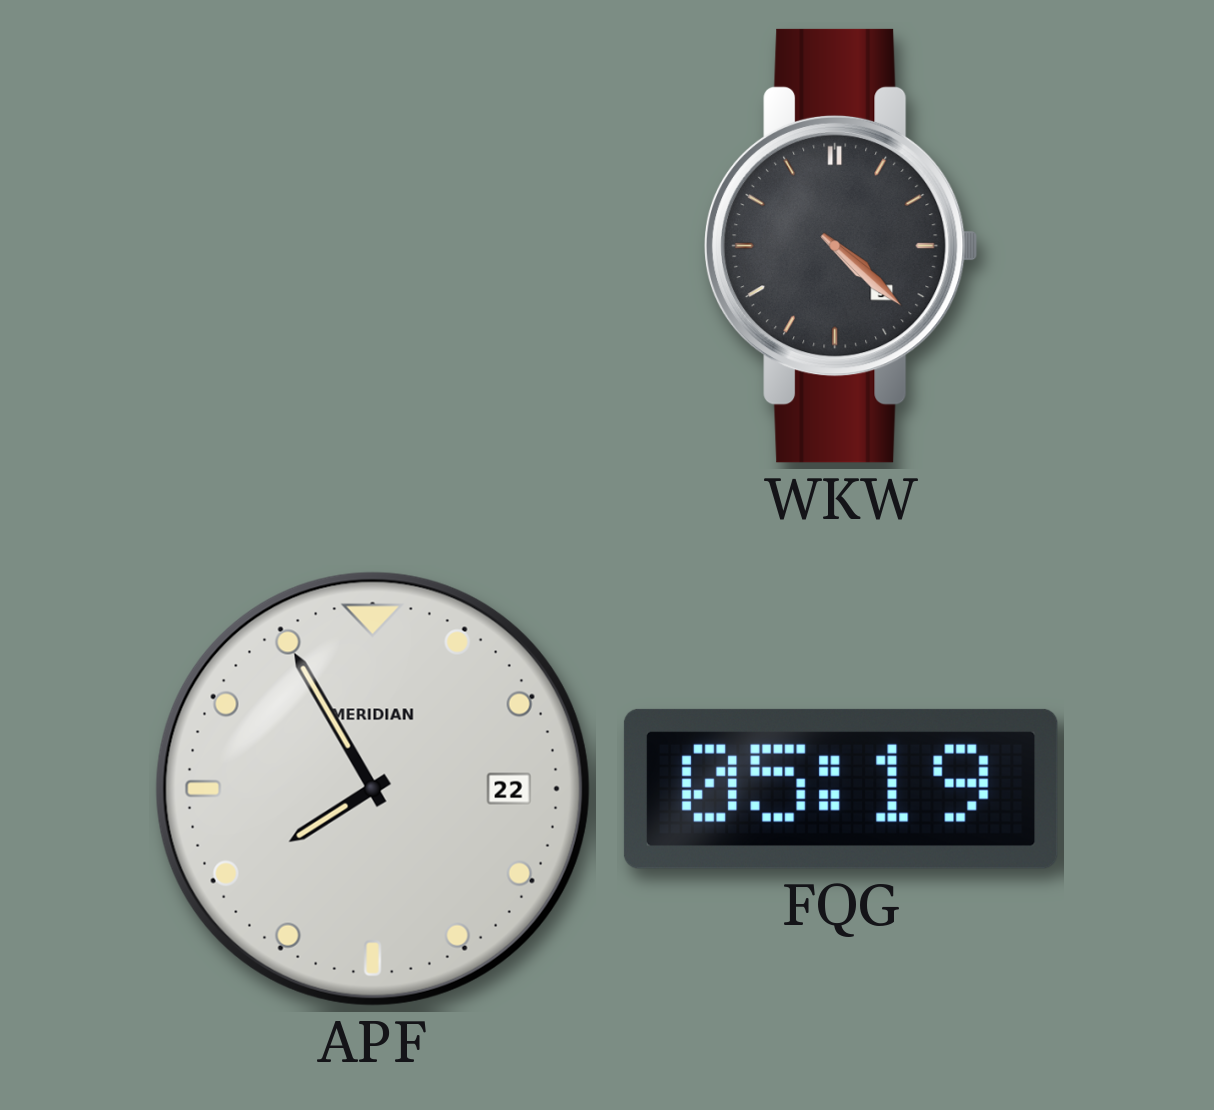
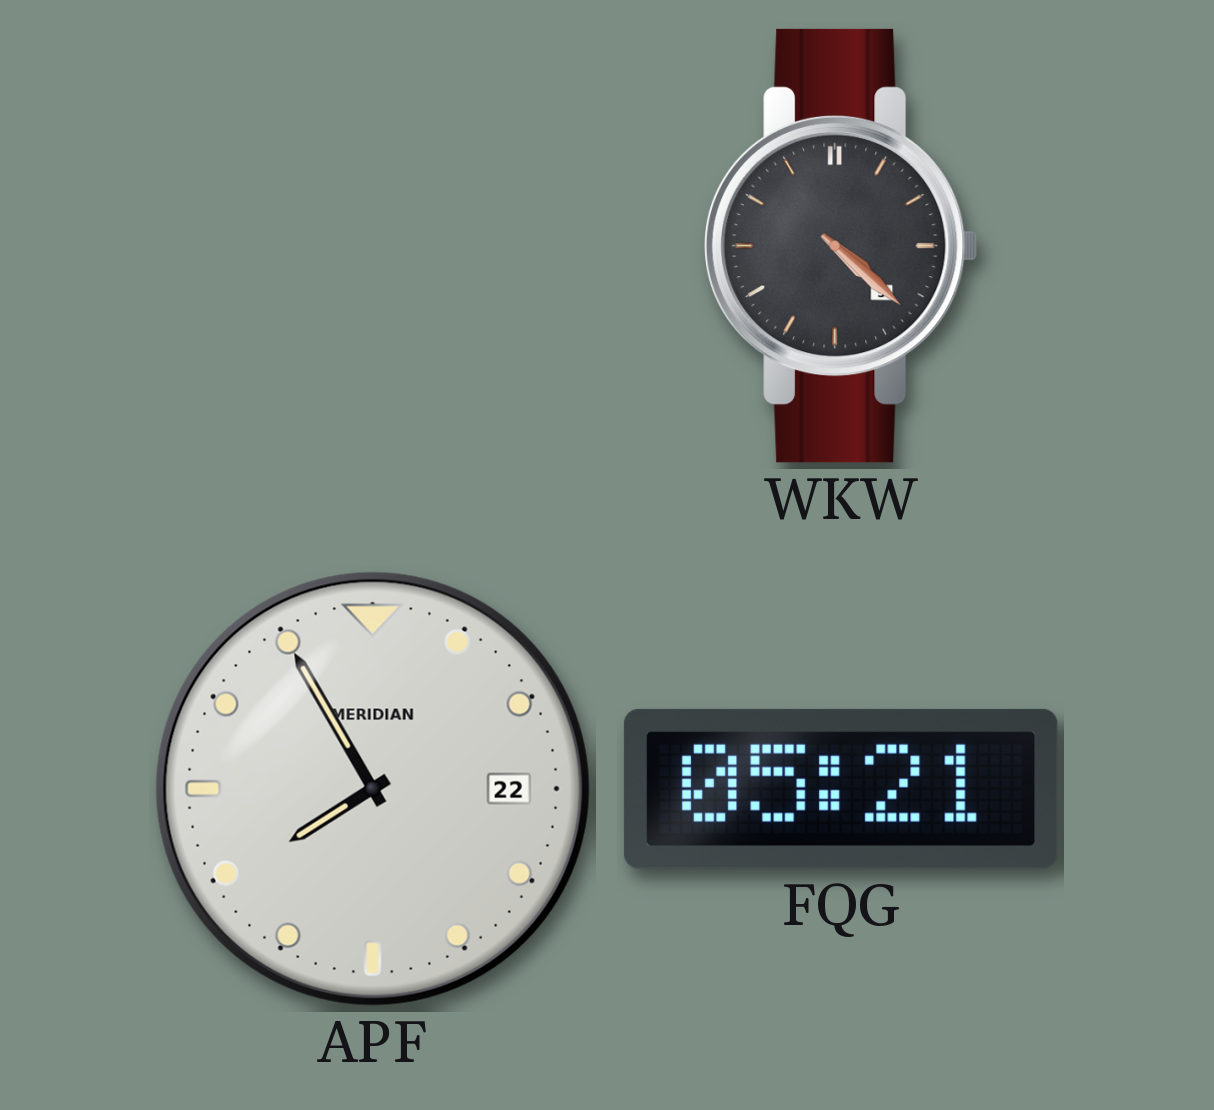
FQG: 05:19 -> 05:21
